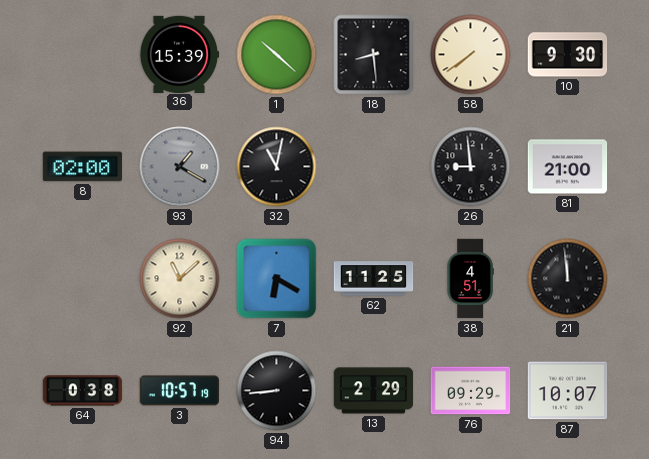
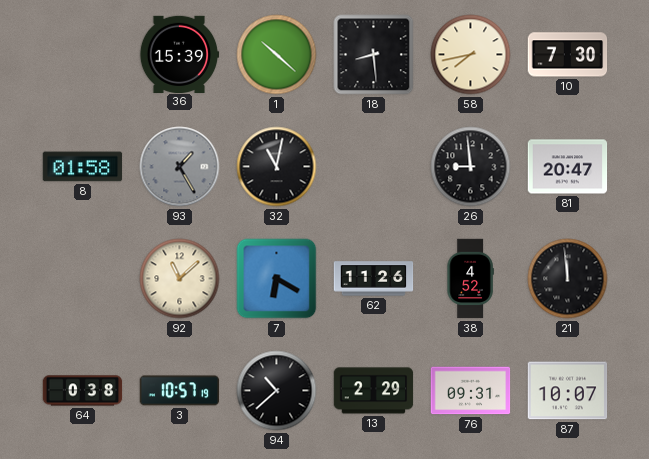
58: 7:39 -> 7:43
10: 9:30 -> 7:30
8: 02:00 -> 01:58
93: 1:20 -> 1:25
81: 21:00 -> 20:47
62: 11:25 -> 11:26
38: 4:51 -> 4:52
94: 8:44 -> 10:38
76: 09:29 -> 09:31
